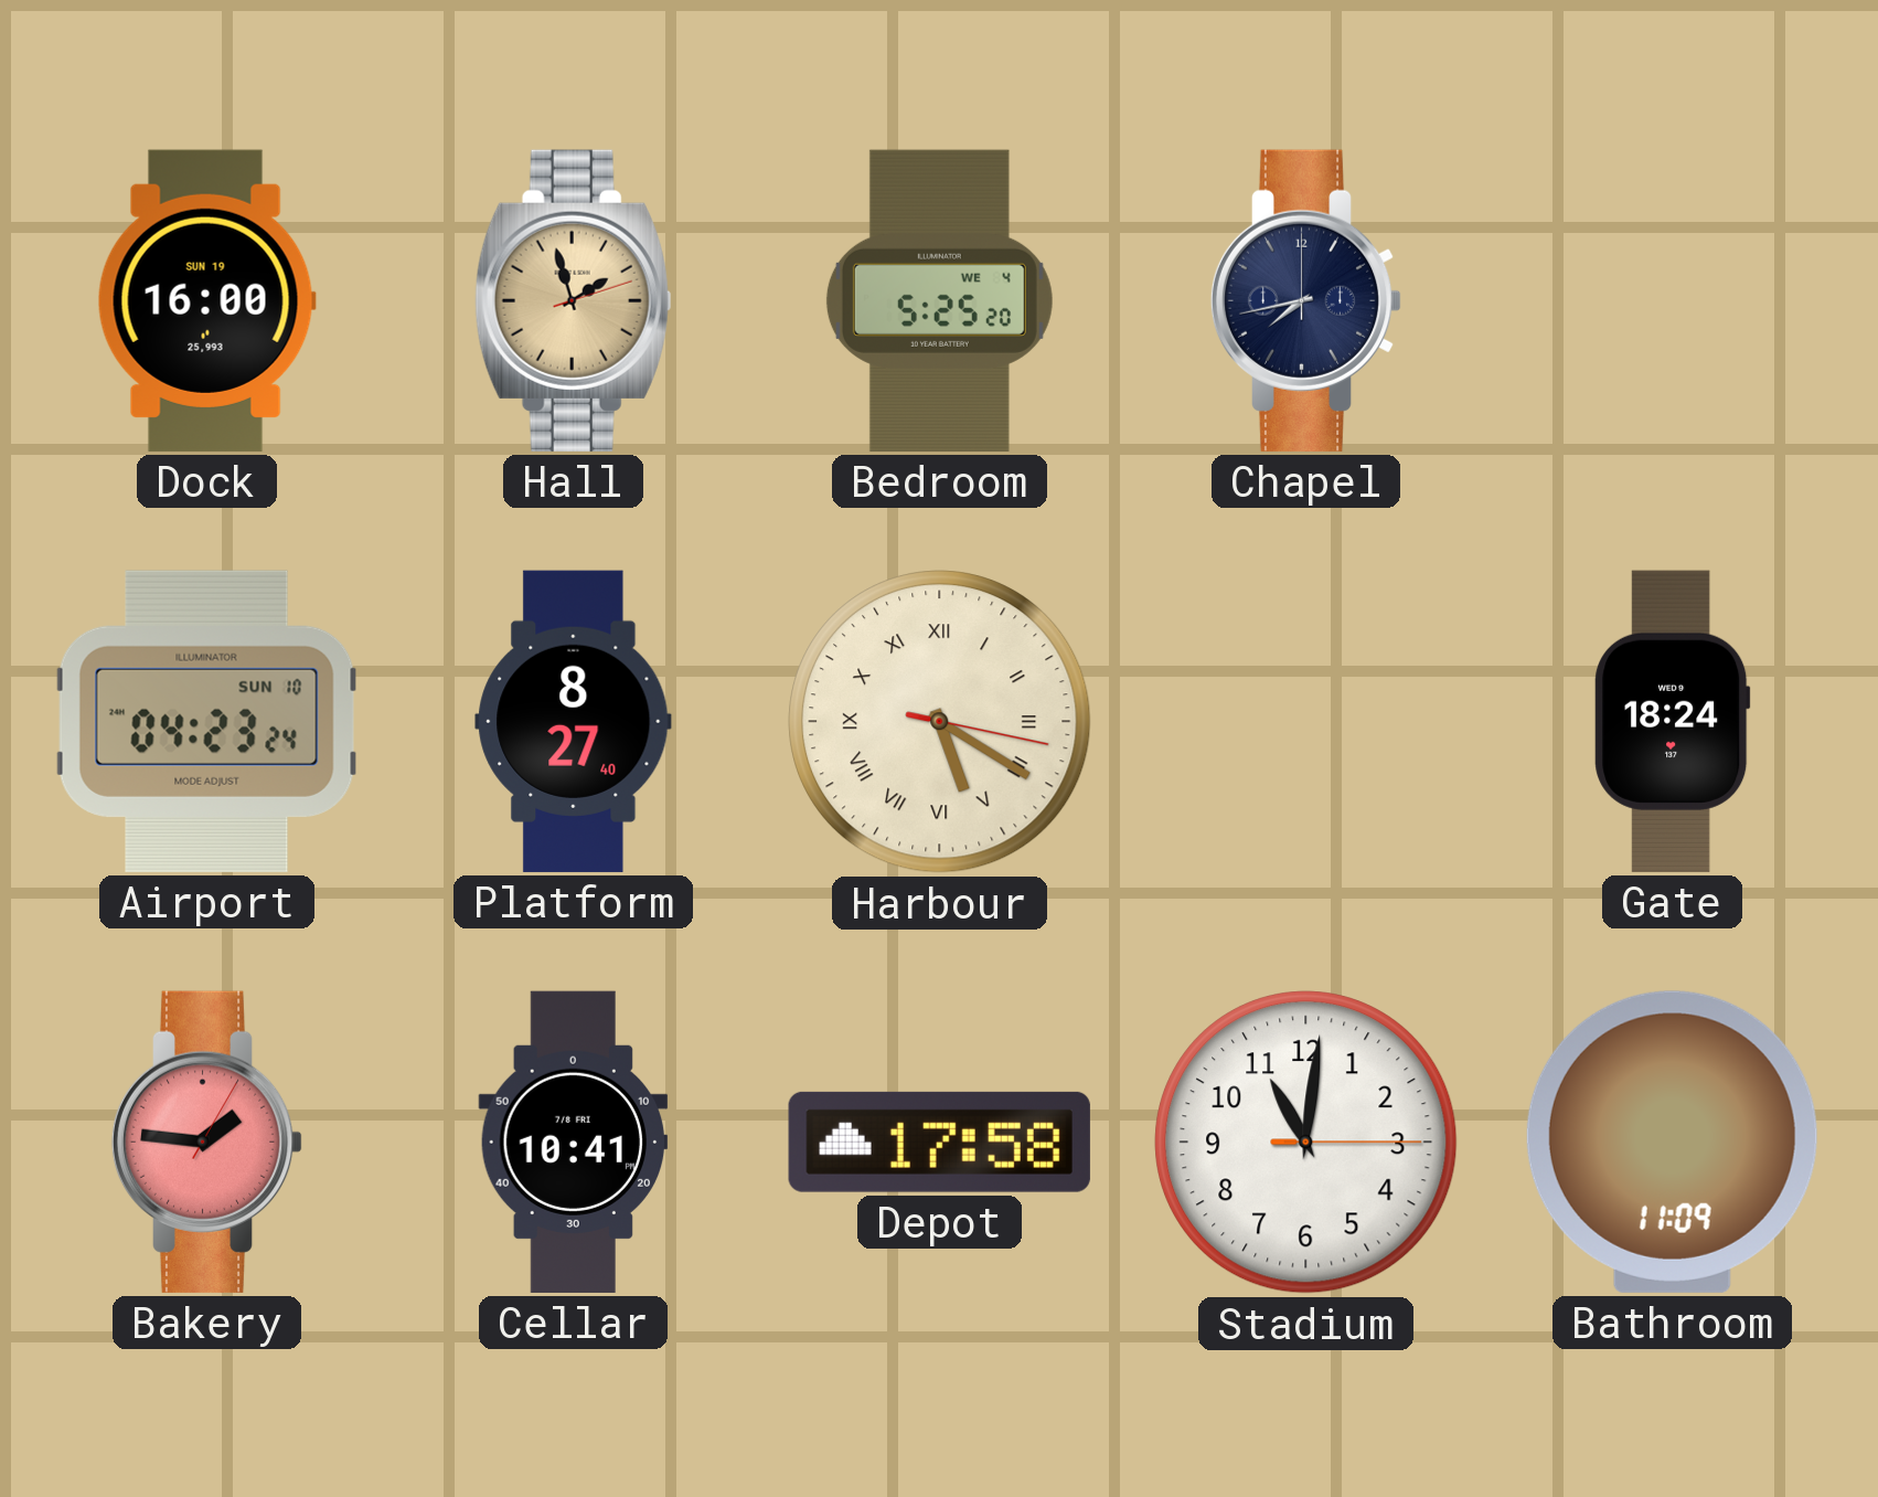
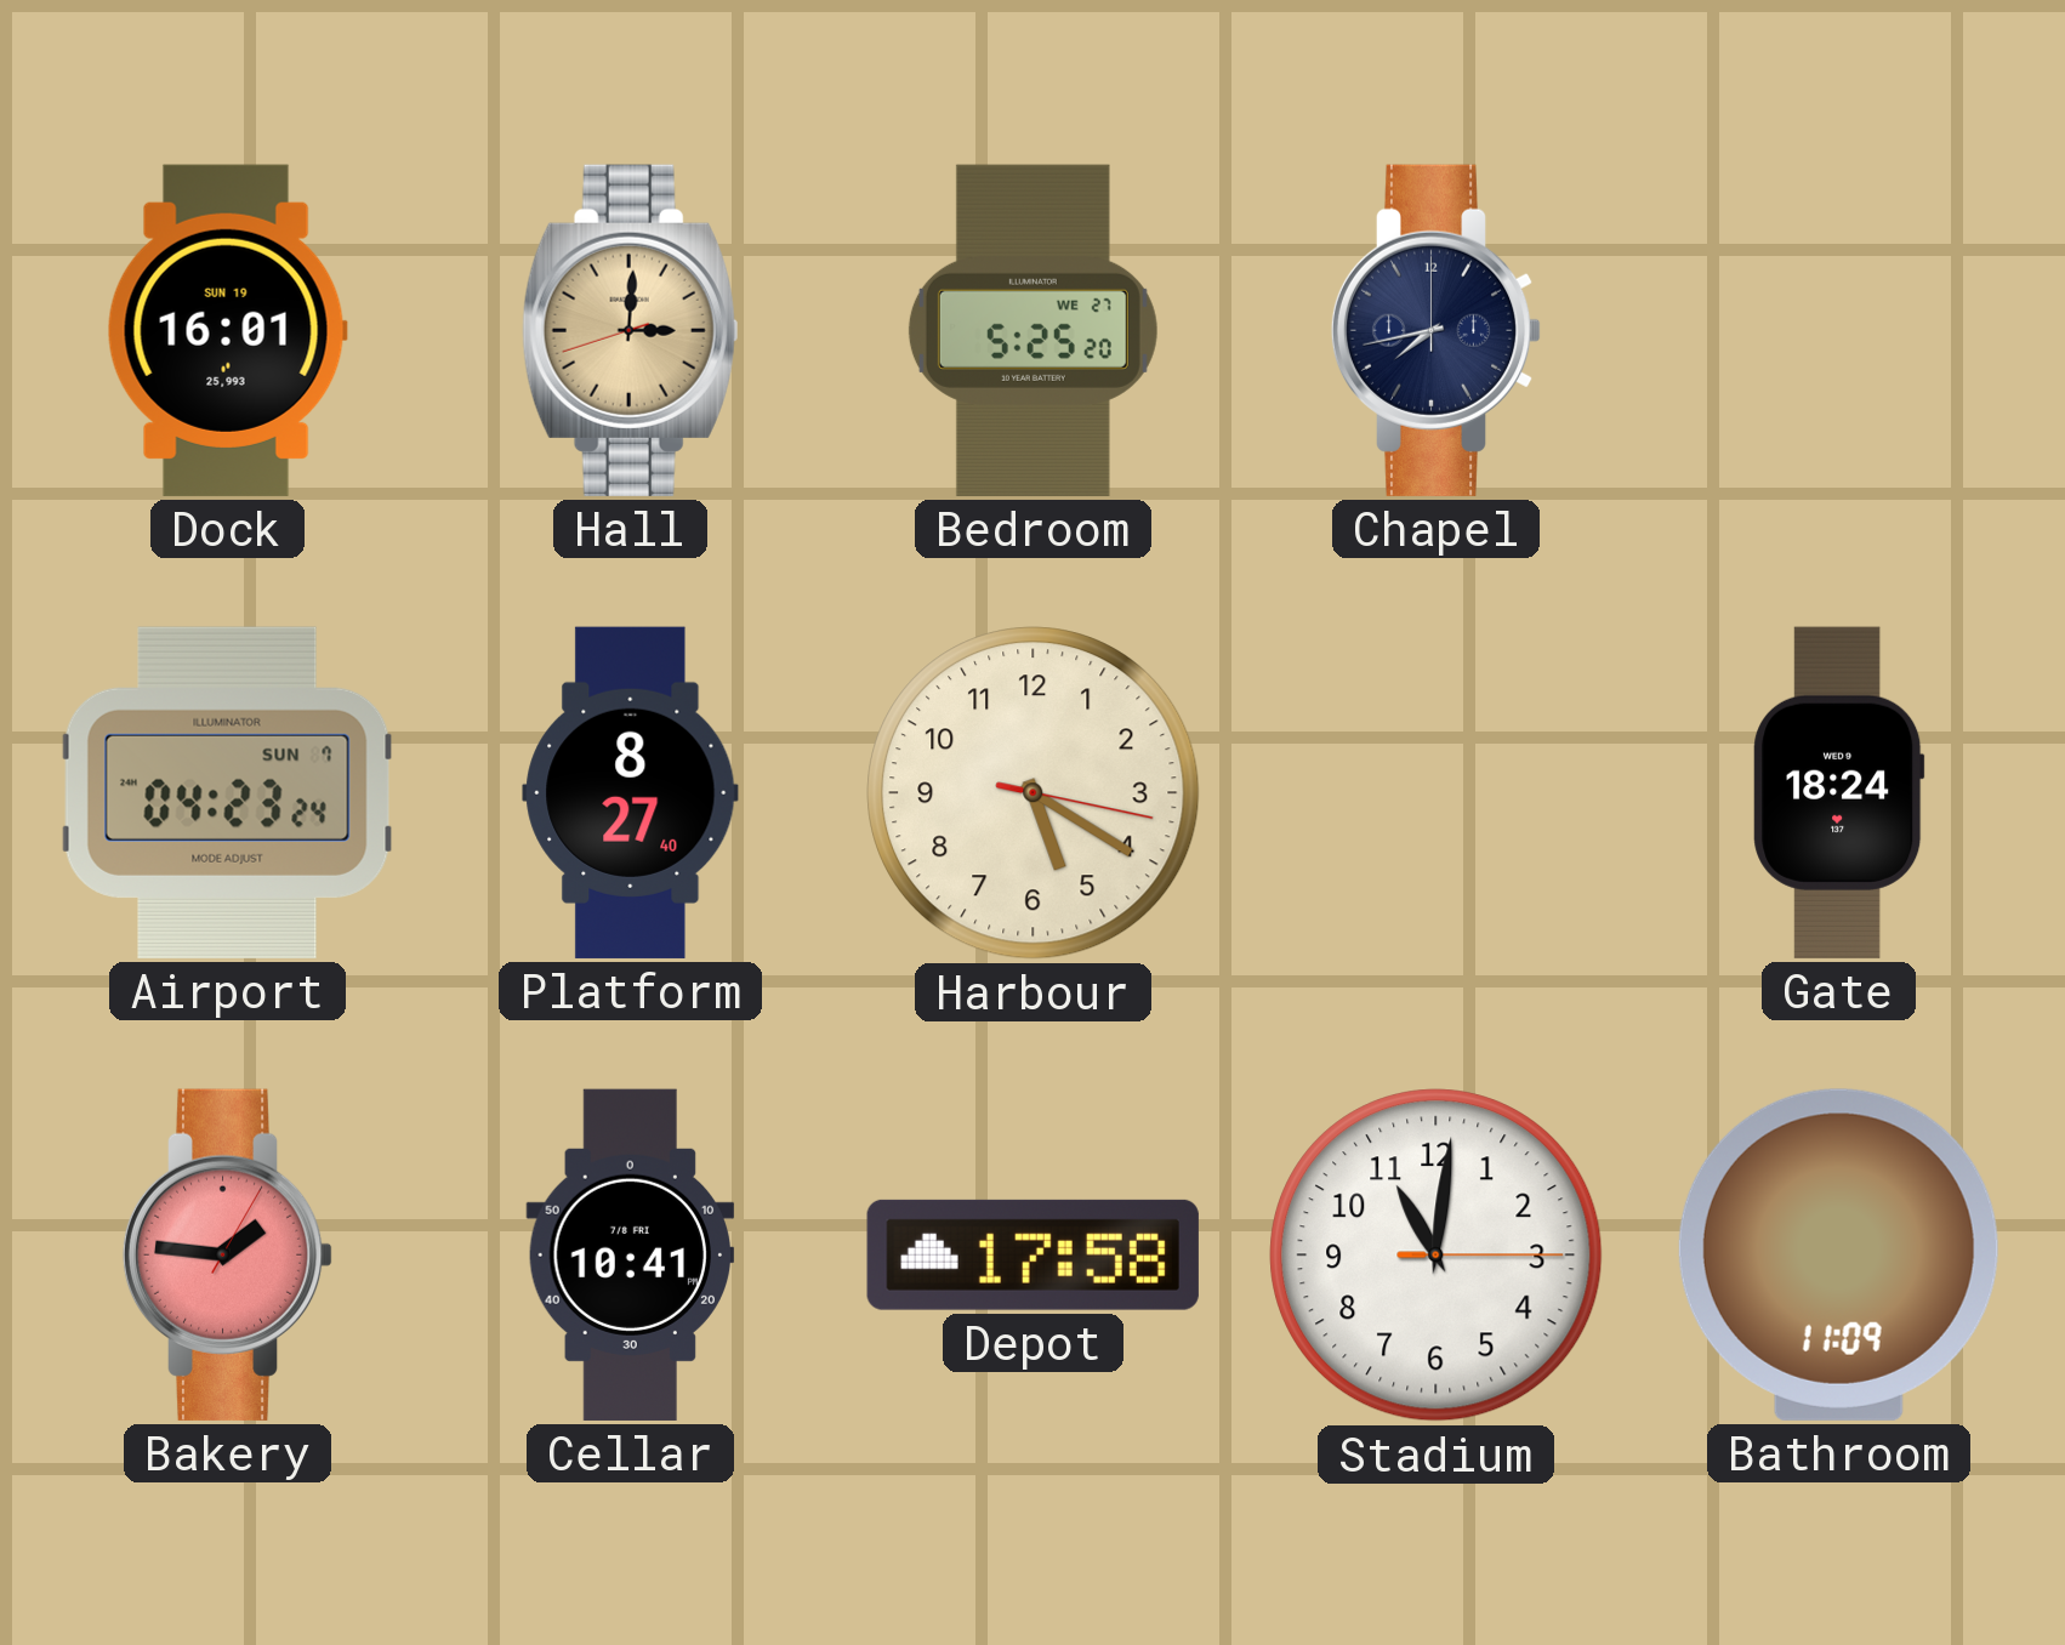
Dock: 16:00 -> 16:01
Hall: 1:57 -> 3:00
Bedroom date: WE 4 -> WE 27
Airport date: SUN 10 -> SUN 7
Harbour numerals: Roman -> Arabic
